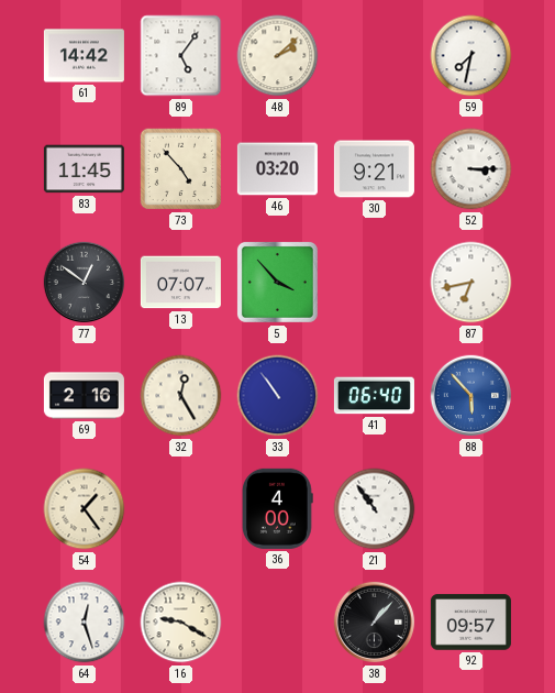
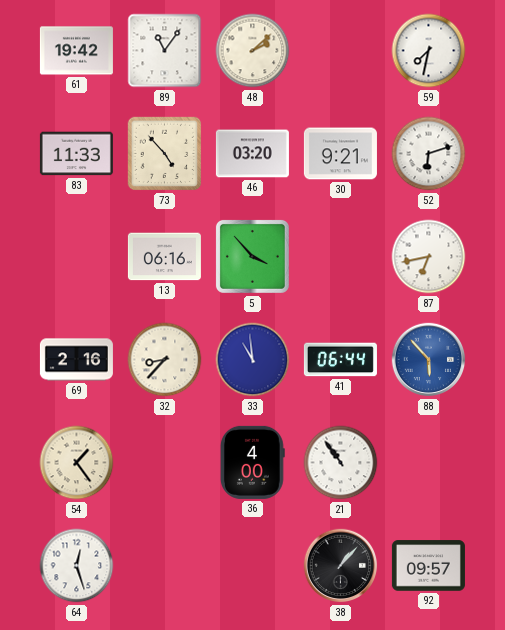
61: 14:42 -> 19:42
89: 5:06 -> 11:06
83: 11:45 -> 11:33
52: 3:15 -> 6:12
77: 12:51 -> none
13: 07:07 -> 06:16
32: 12:25 -> 8:37
33: 10:54 -> 10:59
41: 06:40 -> 06:44
16: 9:20 -> none
